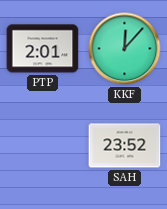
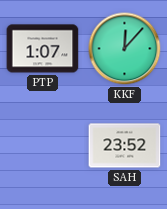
PTP: 2:01 -> 1:07
